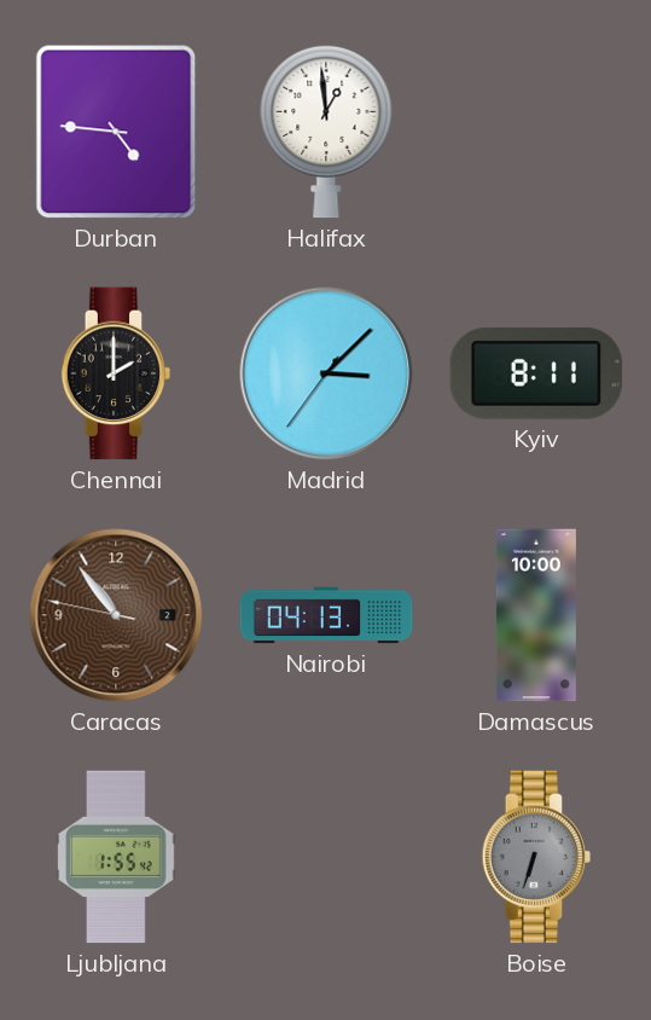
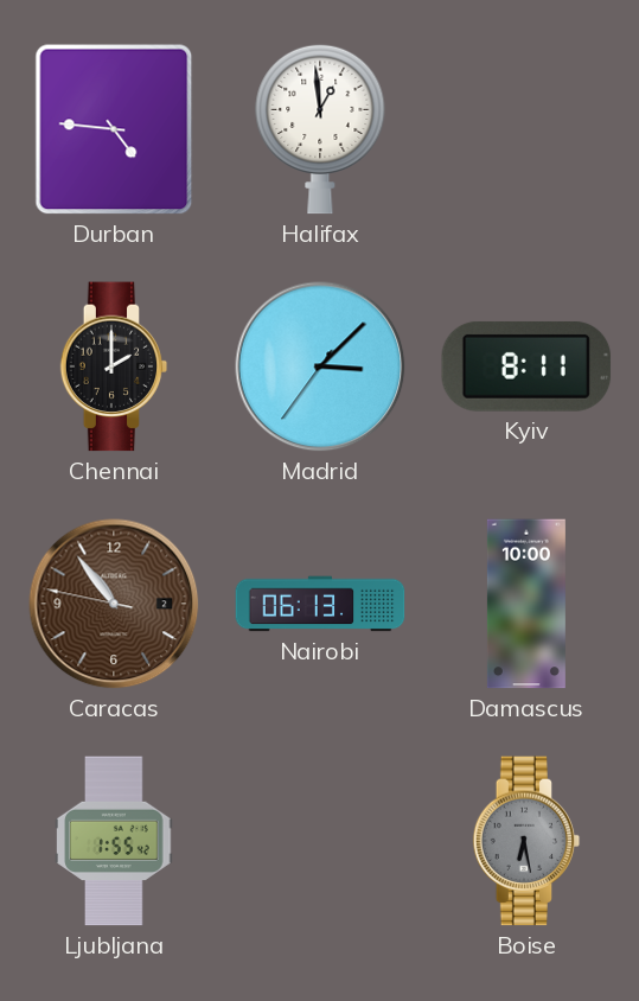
Nairobi: 04:13 -> 06:13
Boise: 6:33 -> 6:28
